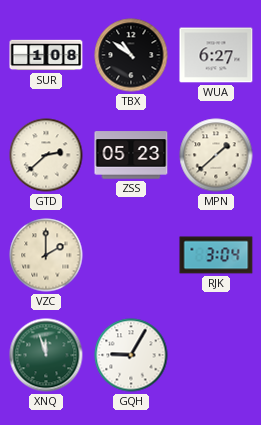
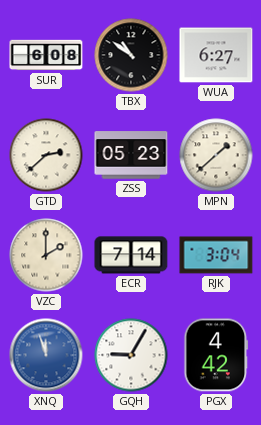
SUR: 1:08 -> 6:08
ECR: none -> 7:14
XNQ dial: green -> blue
PGX: none -> 4:42
